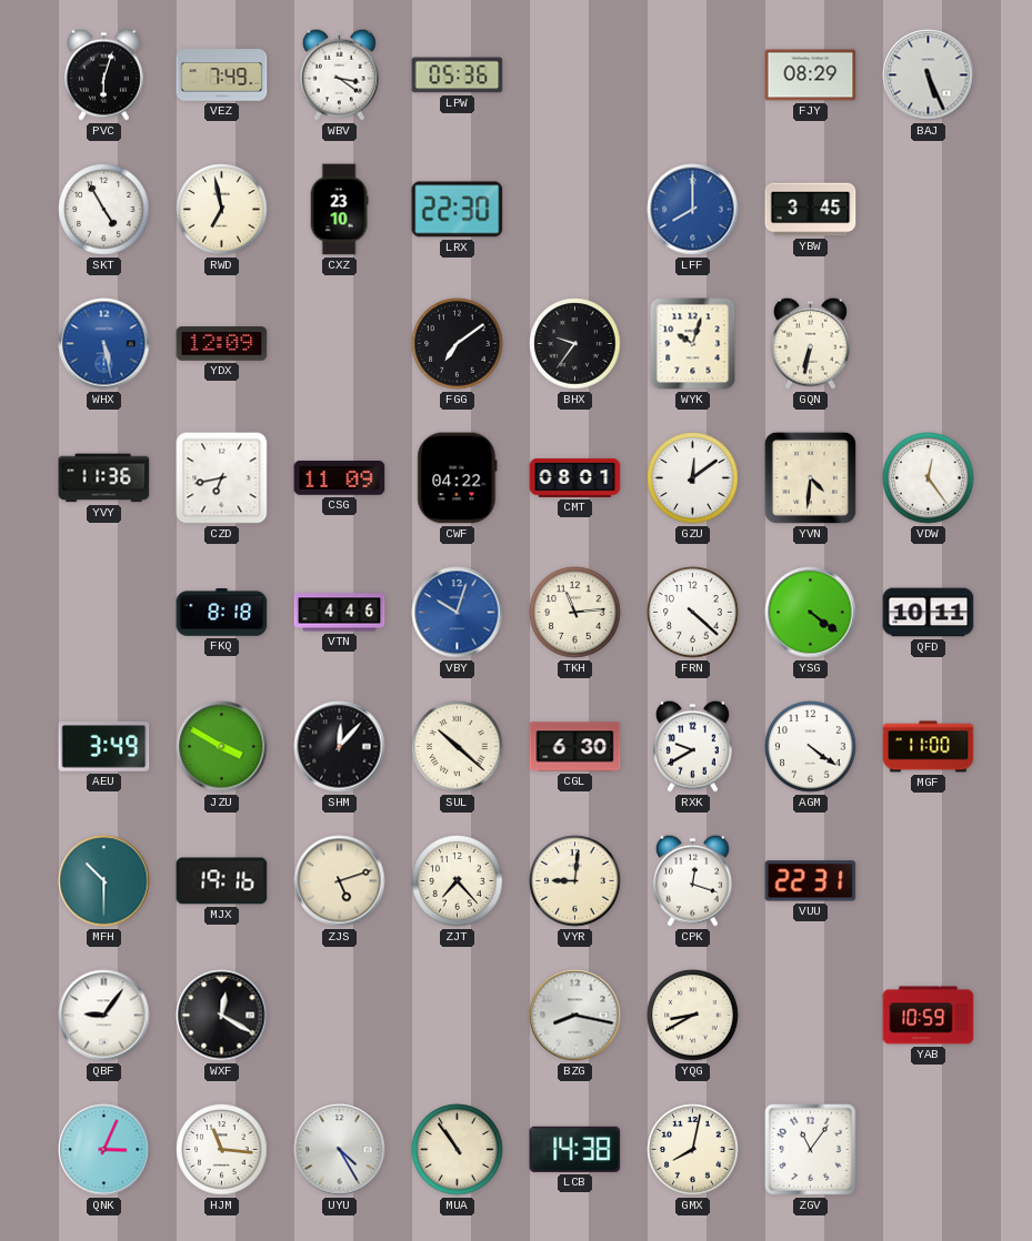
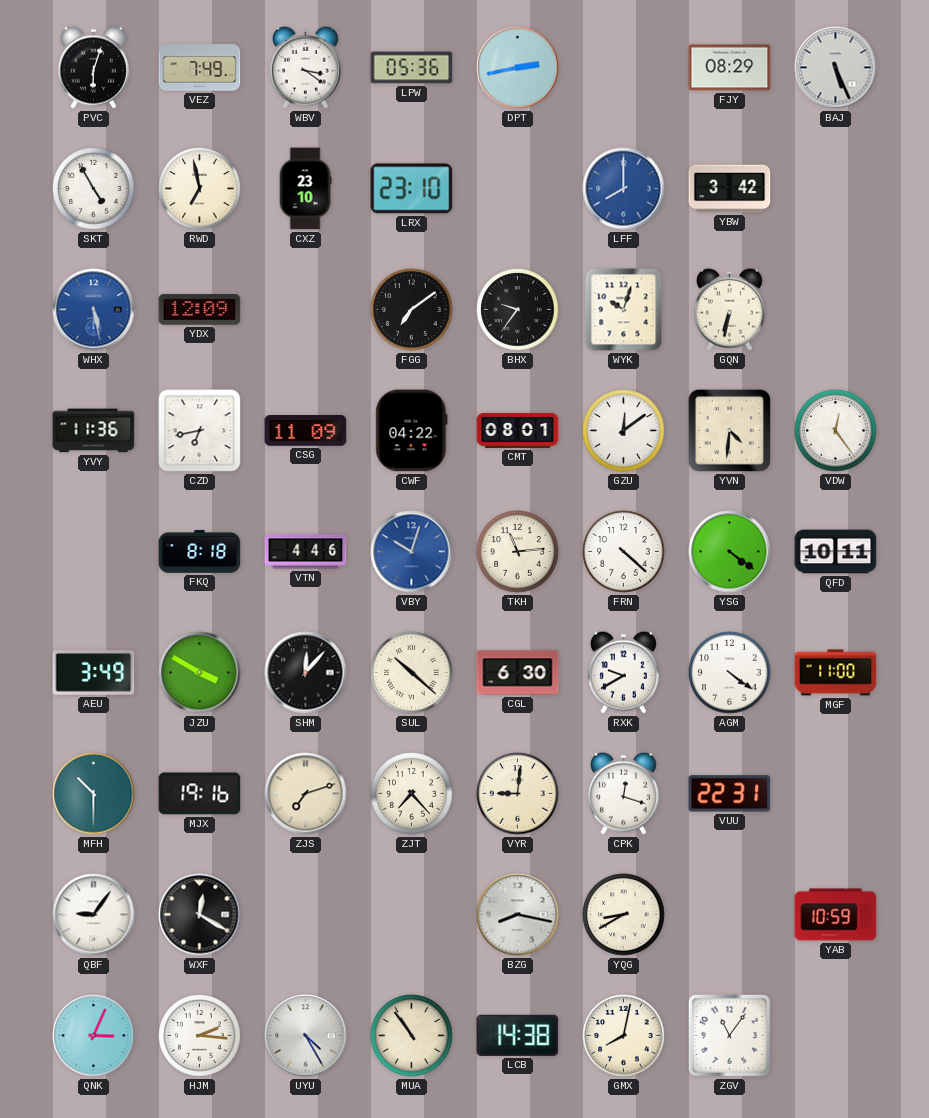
DPT: none -> 2:43
LRX: 22:30 -> 23:10
YBW: 3:45 -> 3:42
ZJS: 5:12 -> 7:12
HJM: 11:16 -> 2:16
